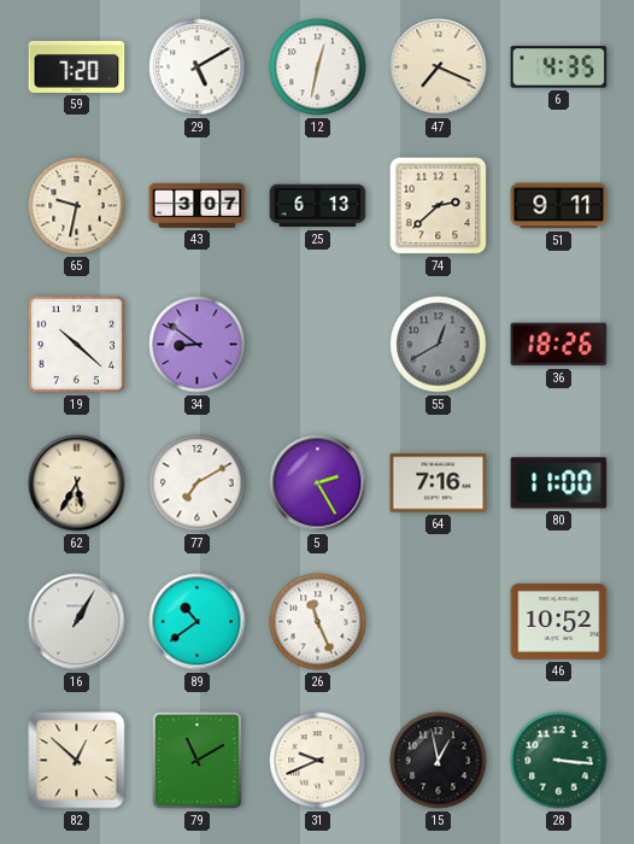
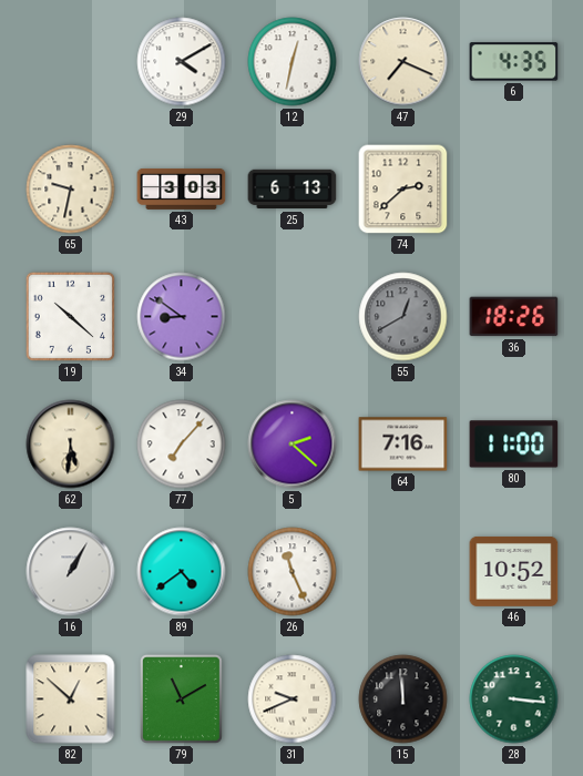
59: 7:20 -> none
29: 5:10 -> 4:10
43: 3:07 -> 3:03
51: 9:11 -> none
62: 5:35 -> 5:31
77: 7:10 -> 7:07
5: 2:25 -> 2:22
89: 10:39 -> 4:39
15: 12:58 -> 11:59
